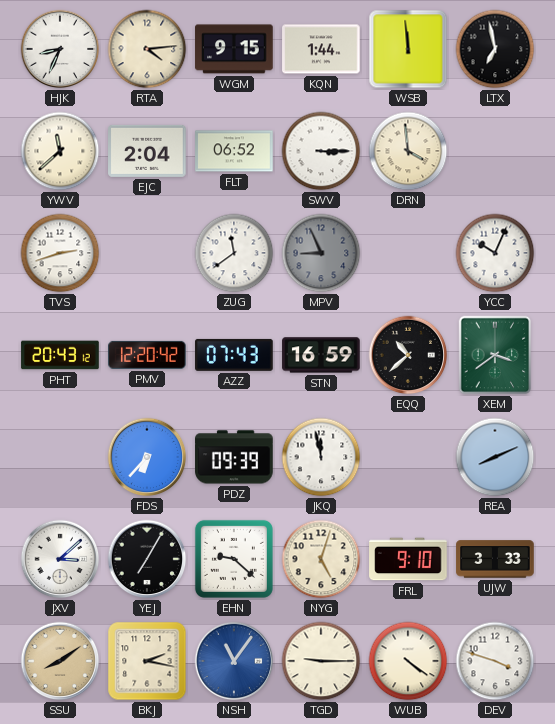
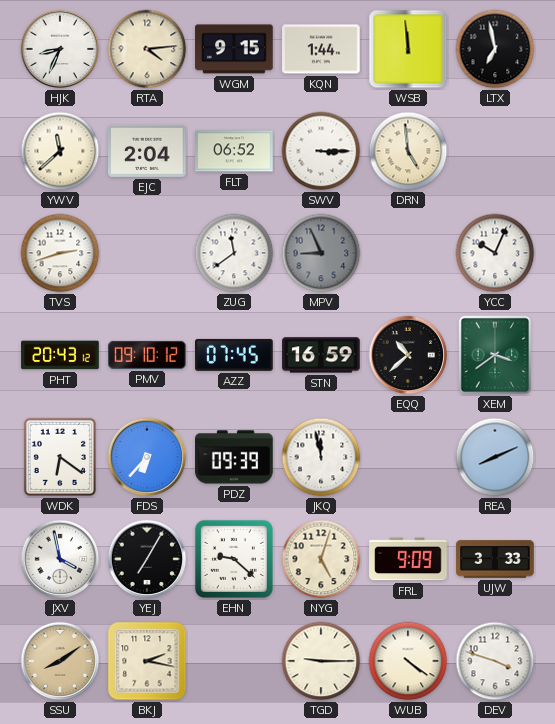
DRN: 3:59 -> 4:59
PMV: 12:20 -> 09:10
AZZ: 07:43 -> 07:45
WDK: none -> 6:21
JXV: 3:08 -> 3:58
FRL: 9:10 -> 9:09
NSH: 11:06 -> none
